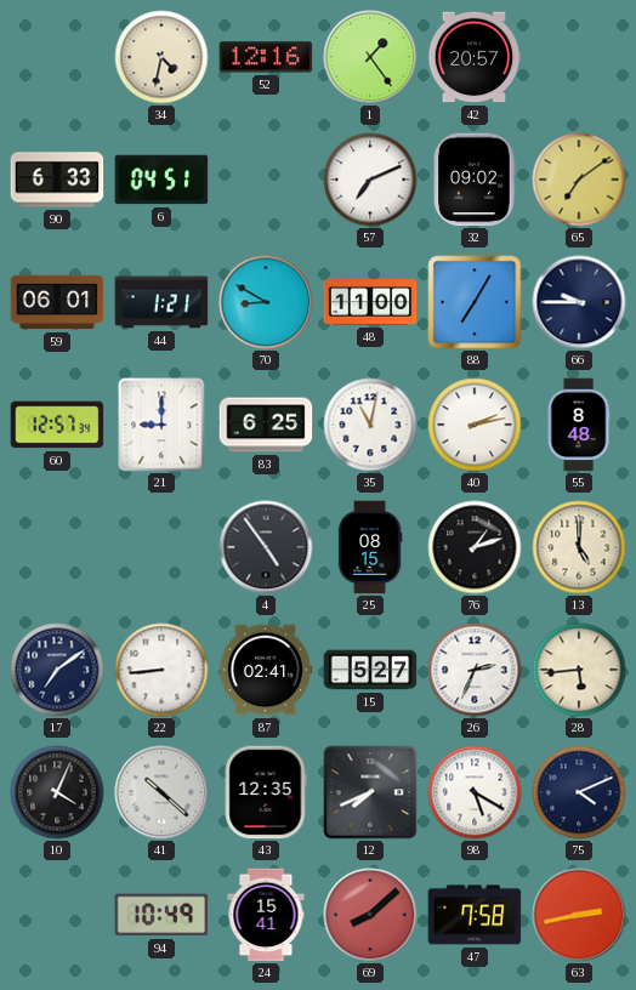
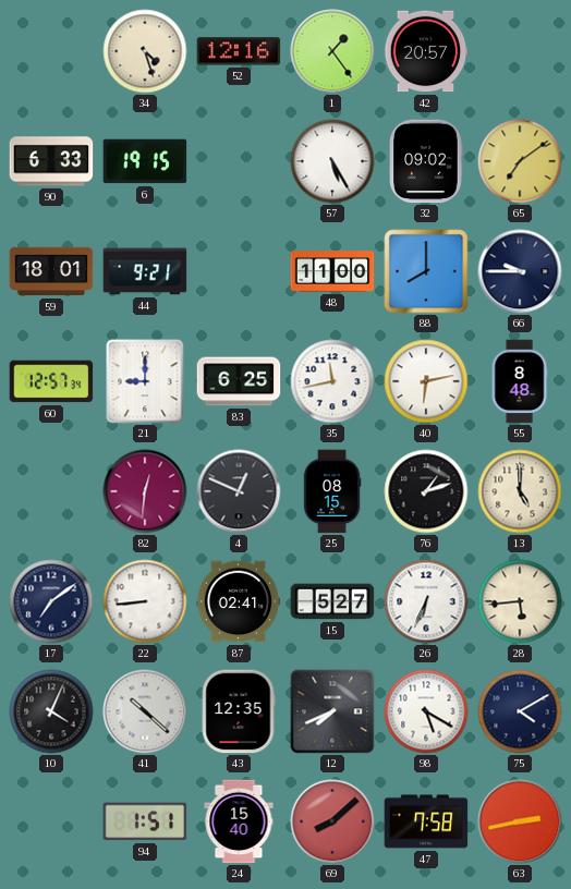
34: 4:32 -> 4:27
6: 04:51 -> 19:15
57: 7:11 -> 5:25
59: 06:01 -> 18:01
44: 1:21 -> 9:21
70: 8:50 -> none
88: 7:05 -> 8:00
35: 11:02 -> 11:43
40: 2:13 -> 6:13
82: none -> 12:31
4: 4:54 -> 12:49
26: 2:34 -> 6:34
75: 4:11 -> 4:10
94: 10:49 -> 1:51
24: 15:41 -> 15:40
